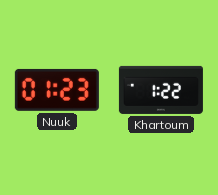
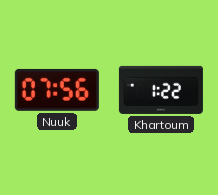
Nuuk: 01:23 -> 07:56
